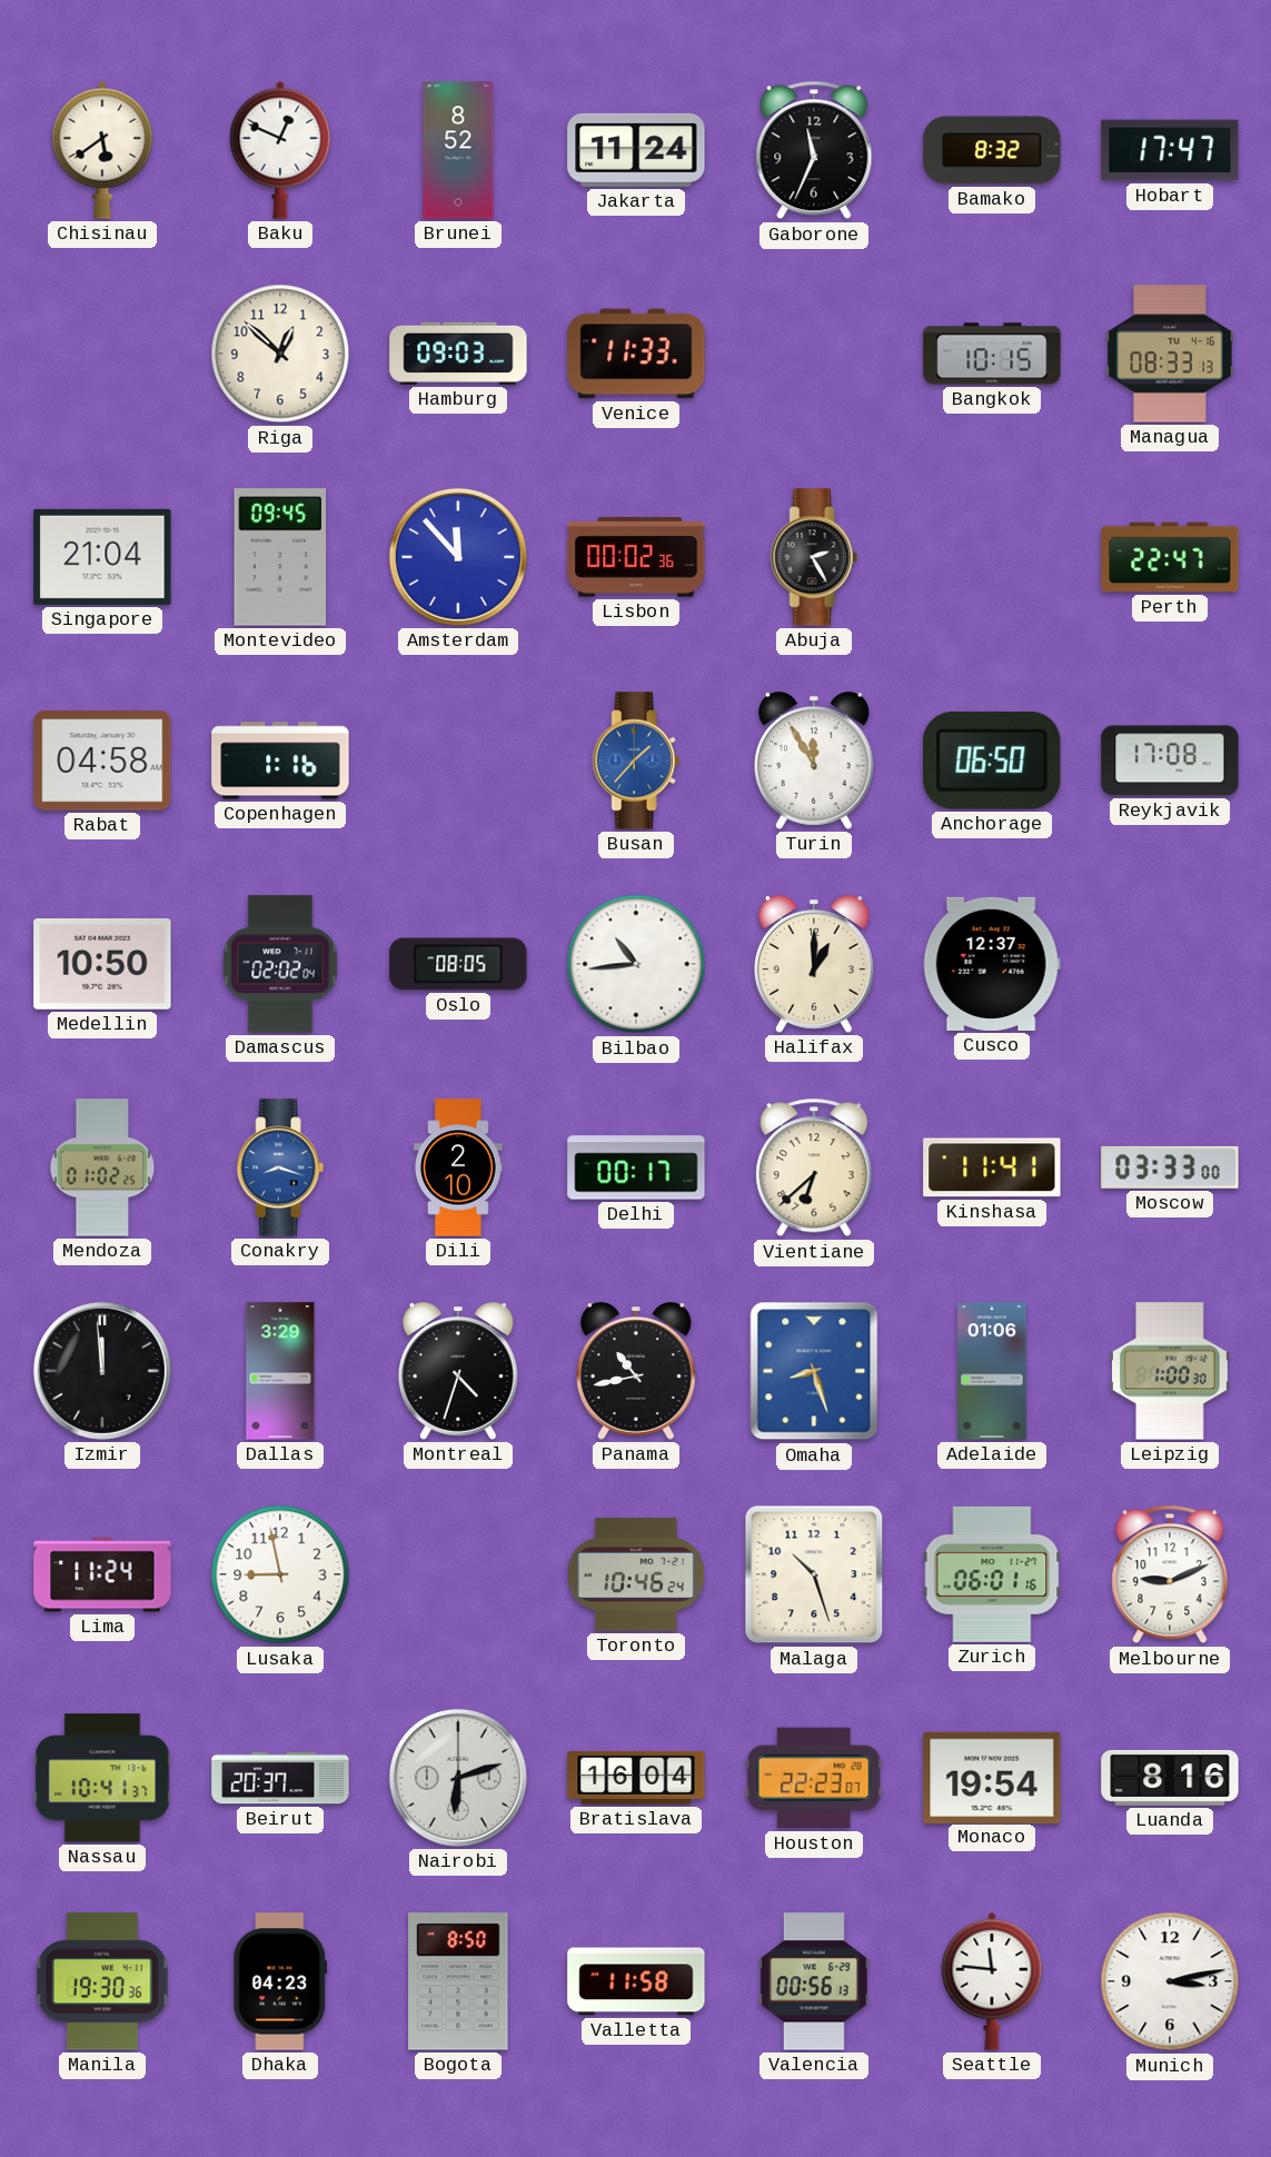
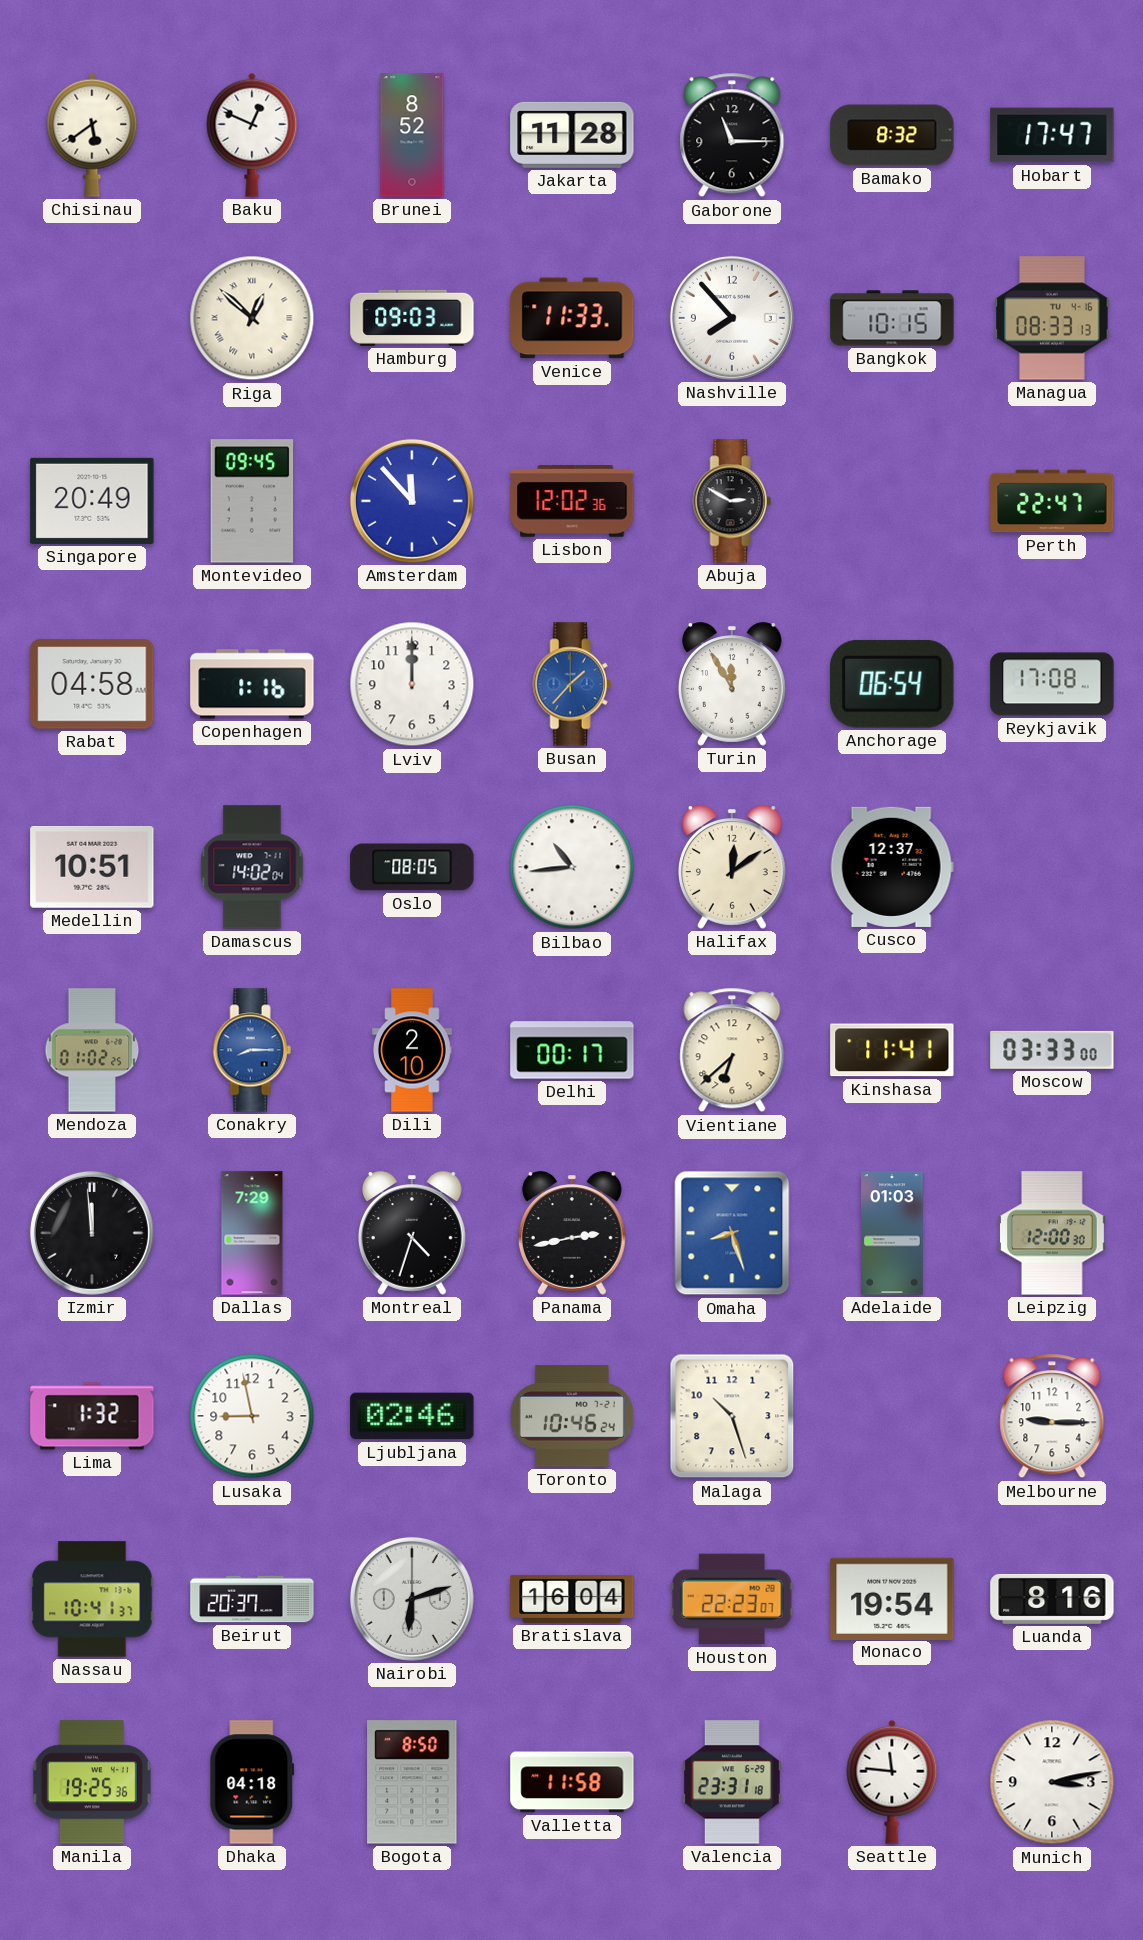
Jakarta: 11:24 -> 11:28
Gaborone: 11:34 -> 11:15
Riga numerals: Arabic -> Roman
Nashville: none -> 7:53
Singapore: 21:04 -> 20:49
Lisbon: 00:02 -> 12:02
Abuja: 2:25 -> 2:50
Lviv: none -> 12:00
Anchorage: 06:50 -> 06:54
Medellin: 10:50 -> 10:51
Damascus: 02:02 -> 14:02
Halifax: 1:00 -> 12:09
Conakry: 8:18 -> 8:15
Dallas: 3:29 -> 7:29
Panama: 10:43 -> 2:43
Adelaide: 01:06 -> 01:03
Leipzig: 1:00 -> 12:00
Lima: 11:24 -> 1:32
Ljubljana: none -> 02:46
Zurich: 06:01 -> none
Melbourne: 9:11 -> 9:15
Manila: 19:30 -> 19:25
Dhaka: 04:23 -> 04:18
Valencia: 00:56 -> 23:31
